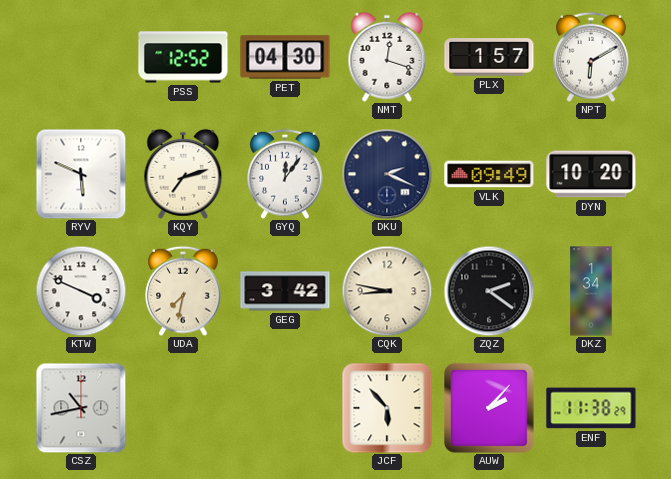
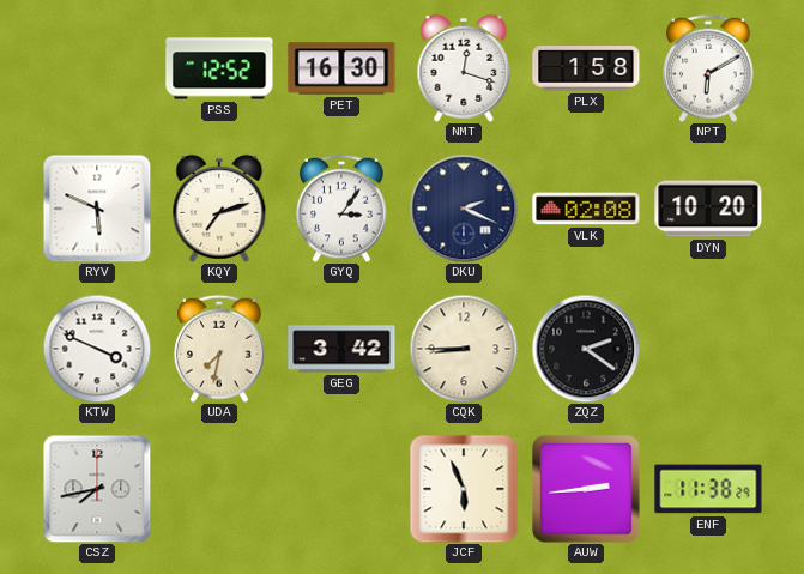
PET: 04:30 -> 16:30
PLX: 1:57 -> 1:58
GYQ: 12:06 -> 3:06
VLK: 09:49 -> 02:08
CQK: 8:47 -> 8:45
DKZ: 1:34 -> none
CSZ: 10:43 -> 7:43
JCF: 5:53 -> 5:56
AUW: 2:07 -> 2:44
